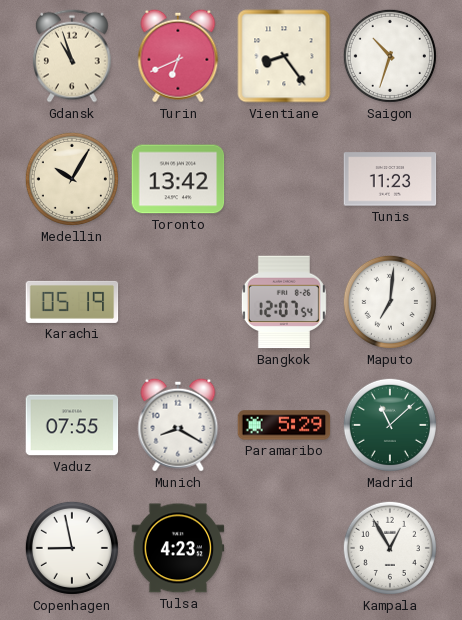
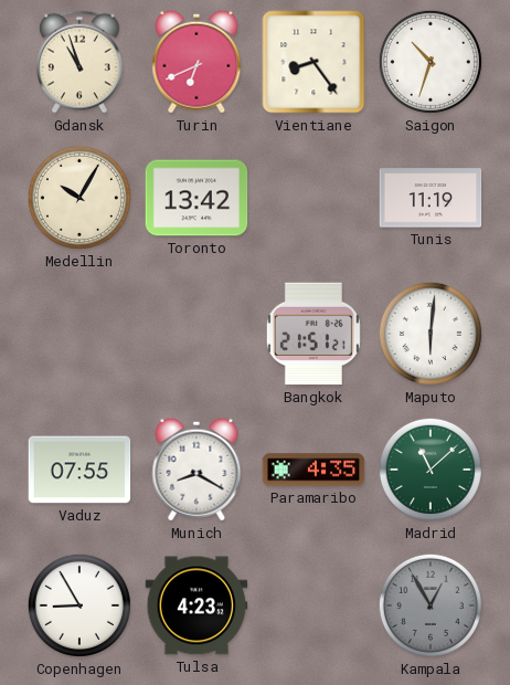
Tunis: 11:23 -> 11:19
Karachi: 05:19 -> none
Bangkok: 12:07 -> 21:51
Maputo: 7:01 -> 6:01
Paramaribo: 5:29 -> 4:35
Copenhagen: 8:58 -> 8:55
Kampala dial: white -> grey
